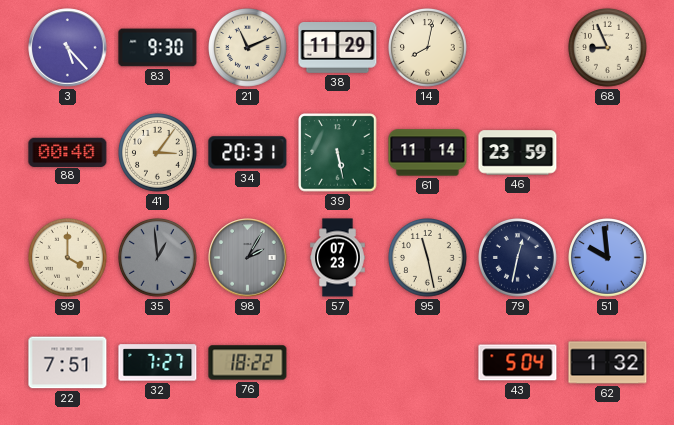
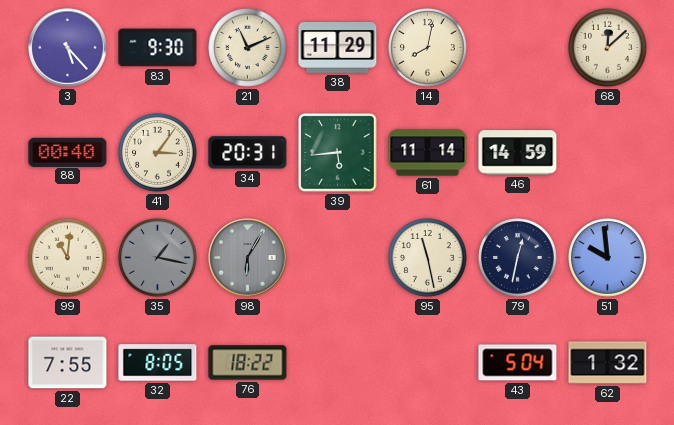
68: 8:56 -> 12:08
39: 5:28 -> 5:44
46: 23:59 -> 14:59
99: 4:00 -> 11:01
35: 12:59 -> 1:17
98: 2:05 -> 6:05
57: 07:23 -> none
22: 7:51 -> 7:55
32: 7:27 -> 8:05
